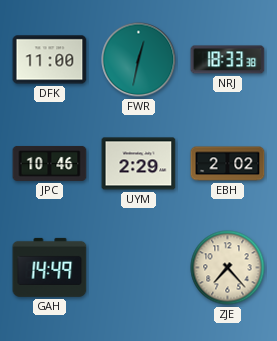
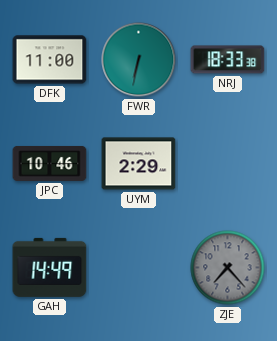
FWR: 12:32 -> 6:32
EBH: 2:02 -> none
ZJE dial: cream -> grey
